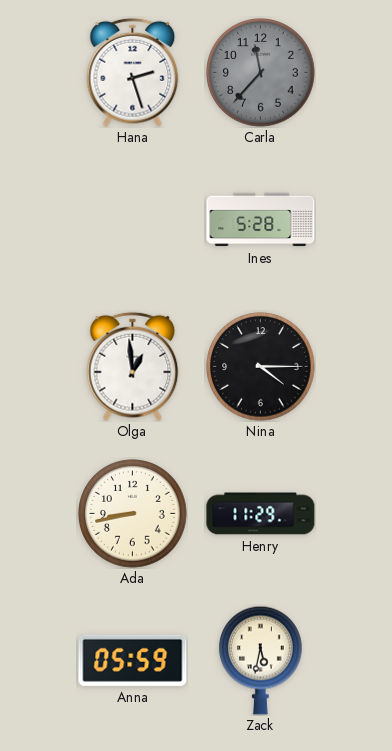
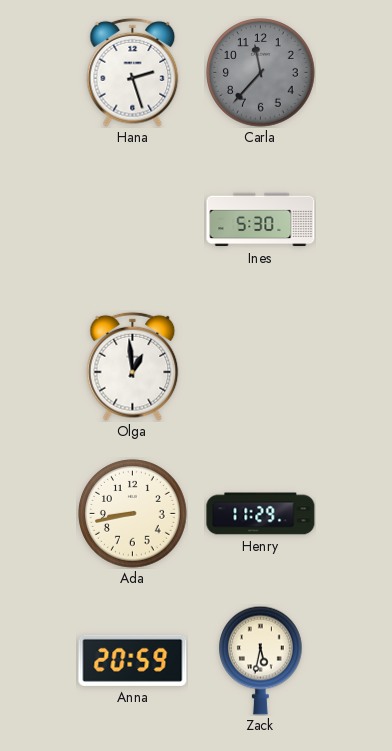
Ines: 5:28 -> 5:30
Nina: 4:15 -> none
Anna: 05:59 -> 20:59
